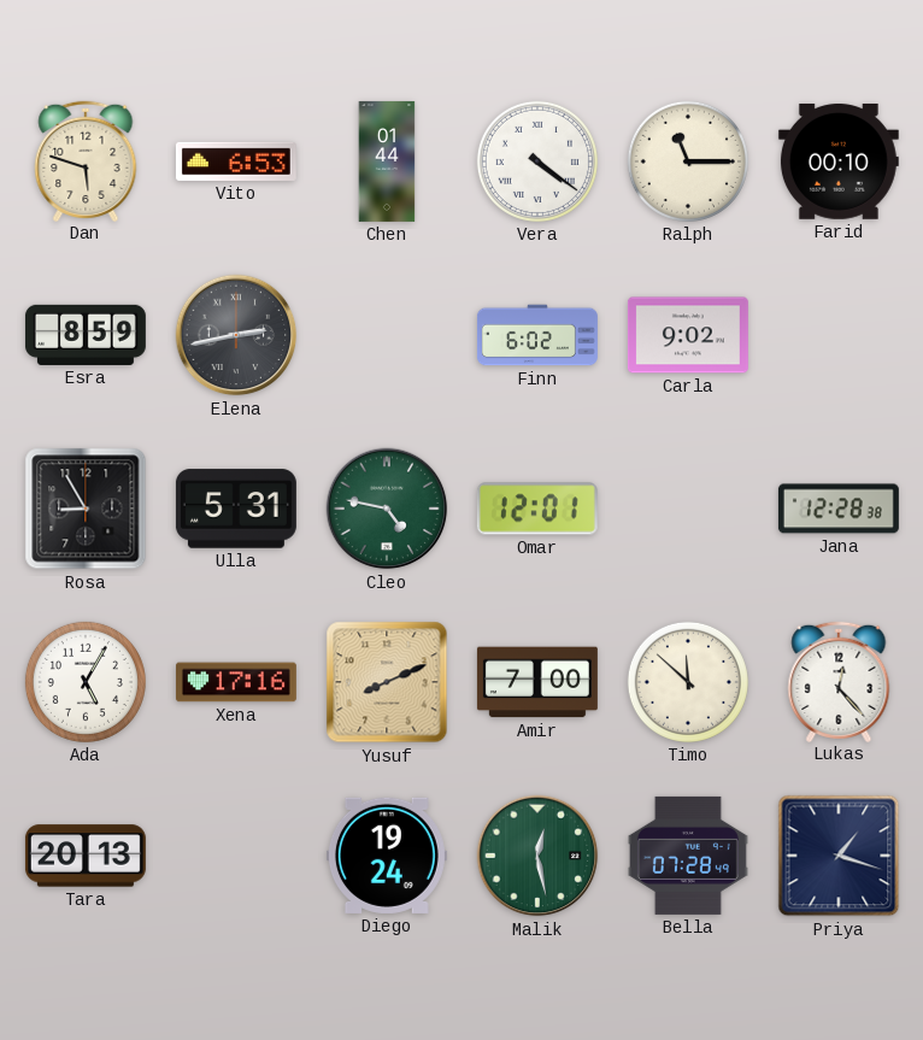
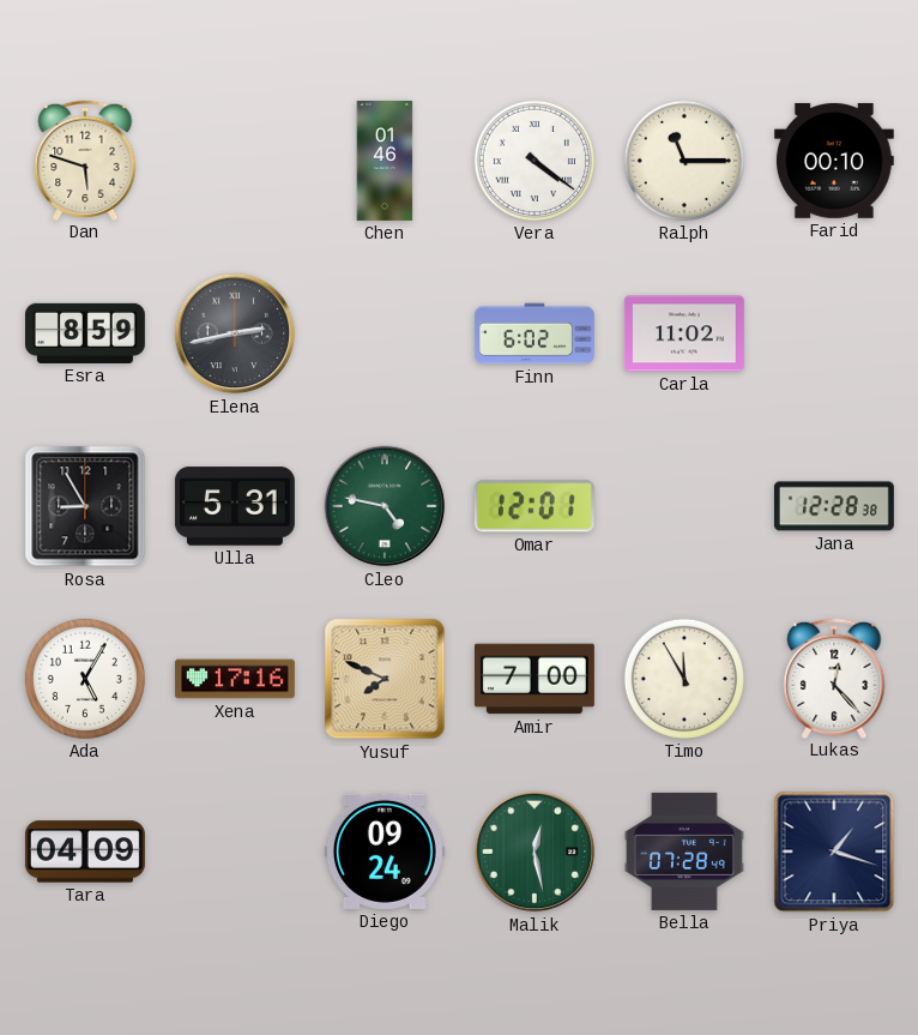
Vito: 6:53 -> none
Chen: 01:44 -> 01:46
Carla: 9:02 -> 11:02
Yusuf: 8:11 -> 7:49
Timo: 11:52 -> 11:55
Tara: 20:13 -> 04:09
Diego: 19:24 -> 09:24
